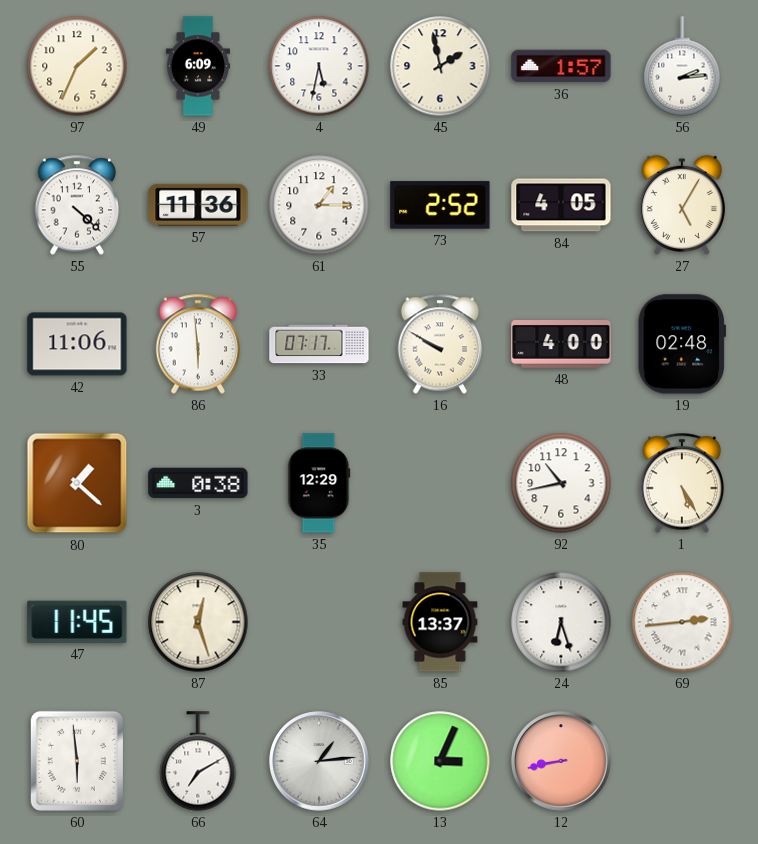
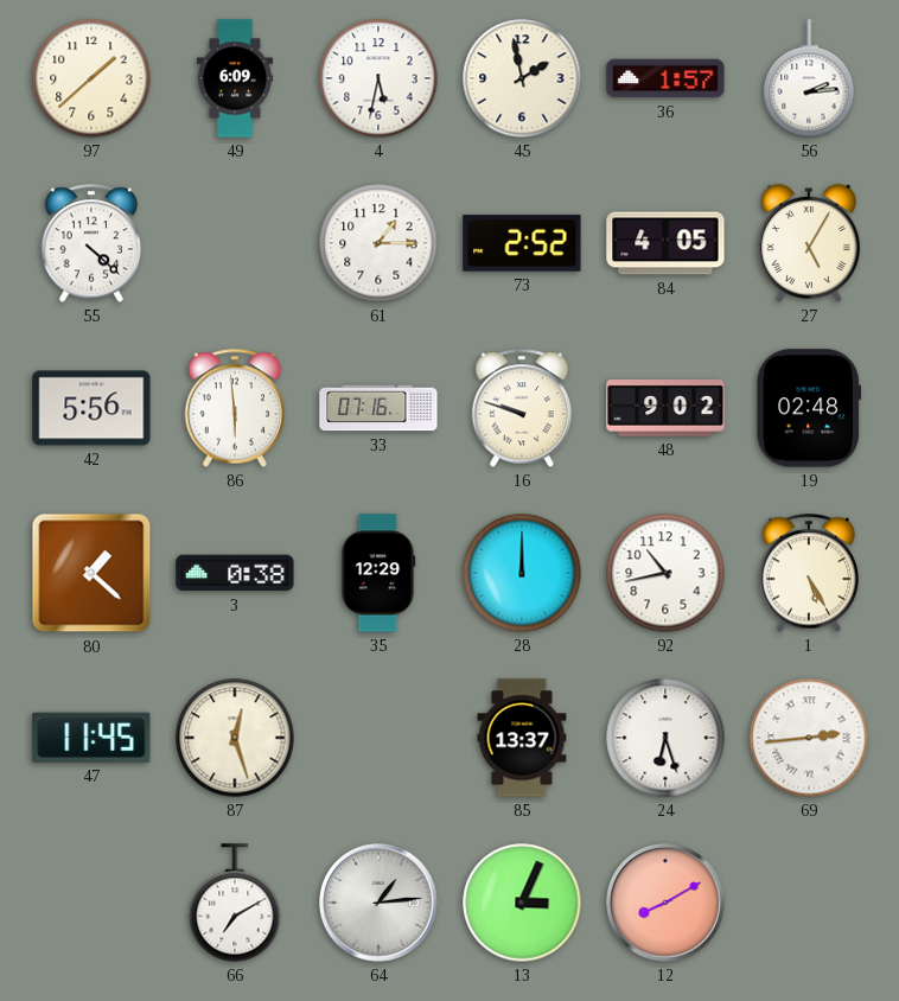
97: 1:34 -> 1:38
57: 11:36 -> none
42: 11:06 -> 5:56
33: 07:17 -> 07:16
16: 9:50 -> 9:48
48: 4:00 -> 9:02
28: none -> 12:00
60: 5:59 -> none
12: 8:43 -> 8:10
